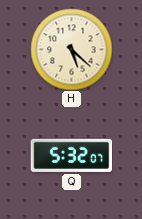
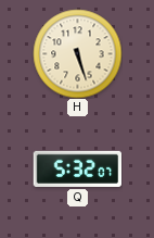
H: 5:22 -> 5:27
